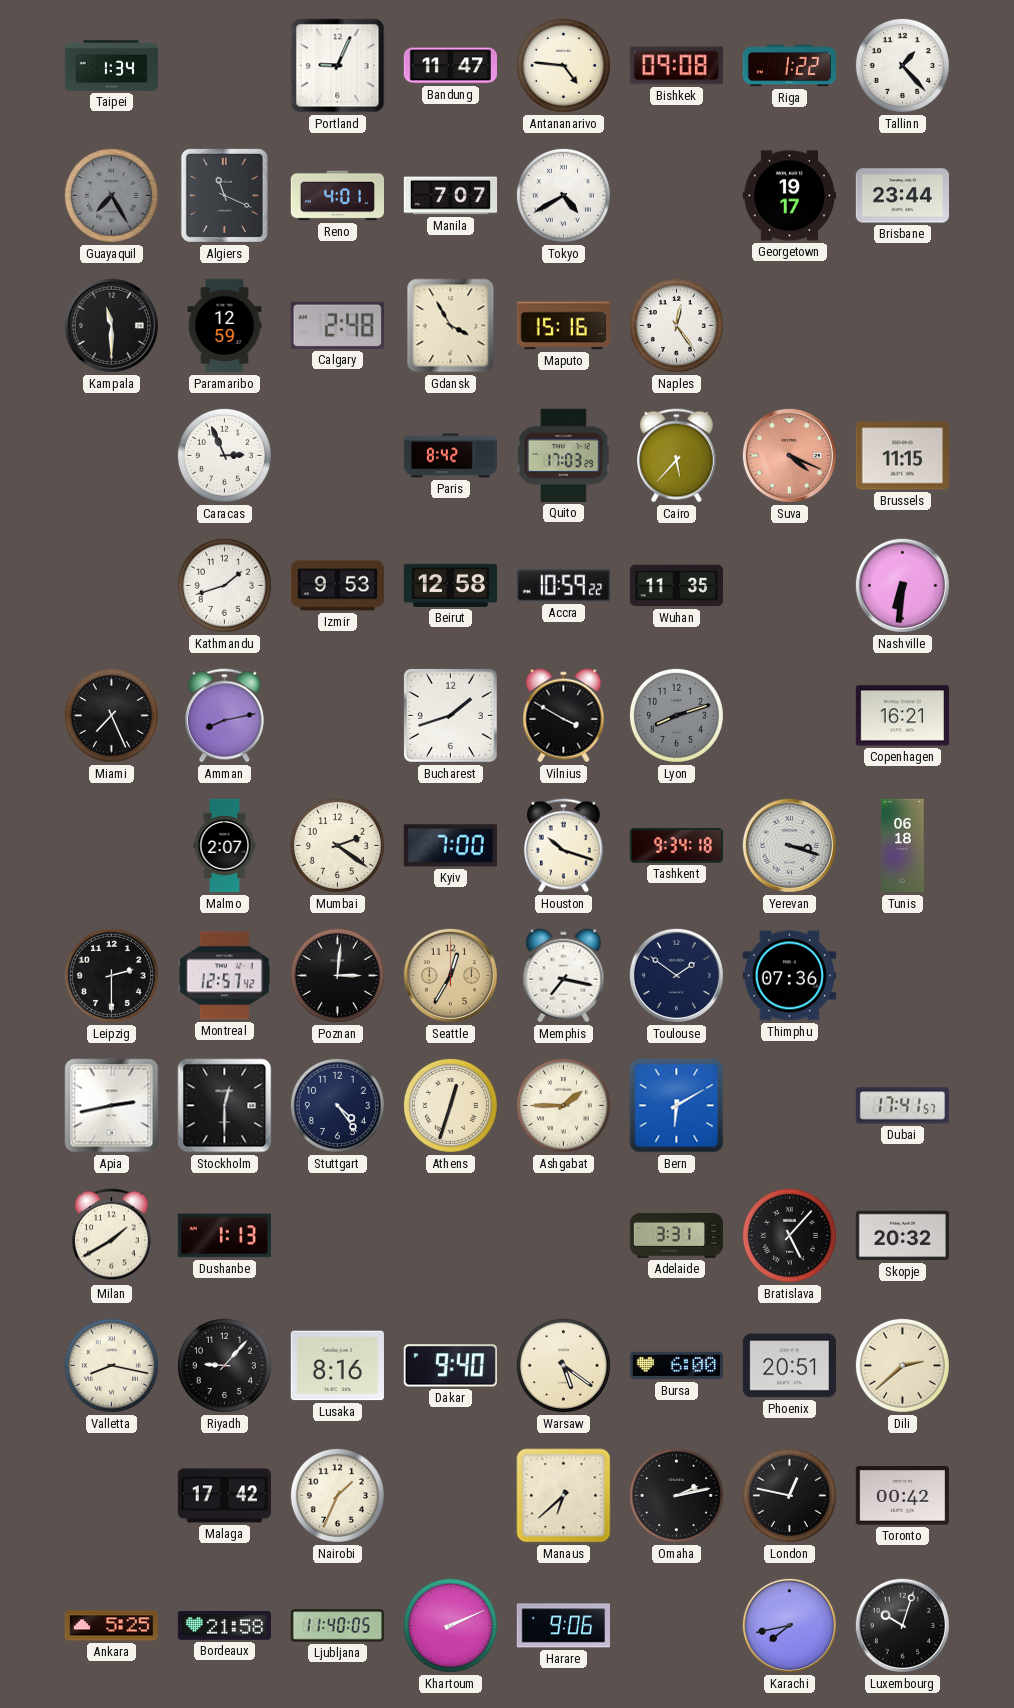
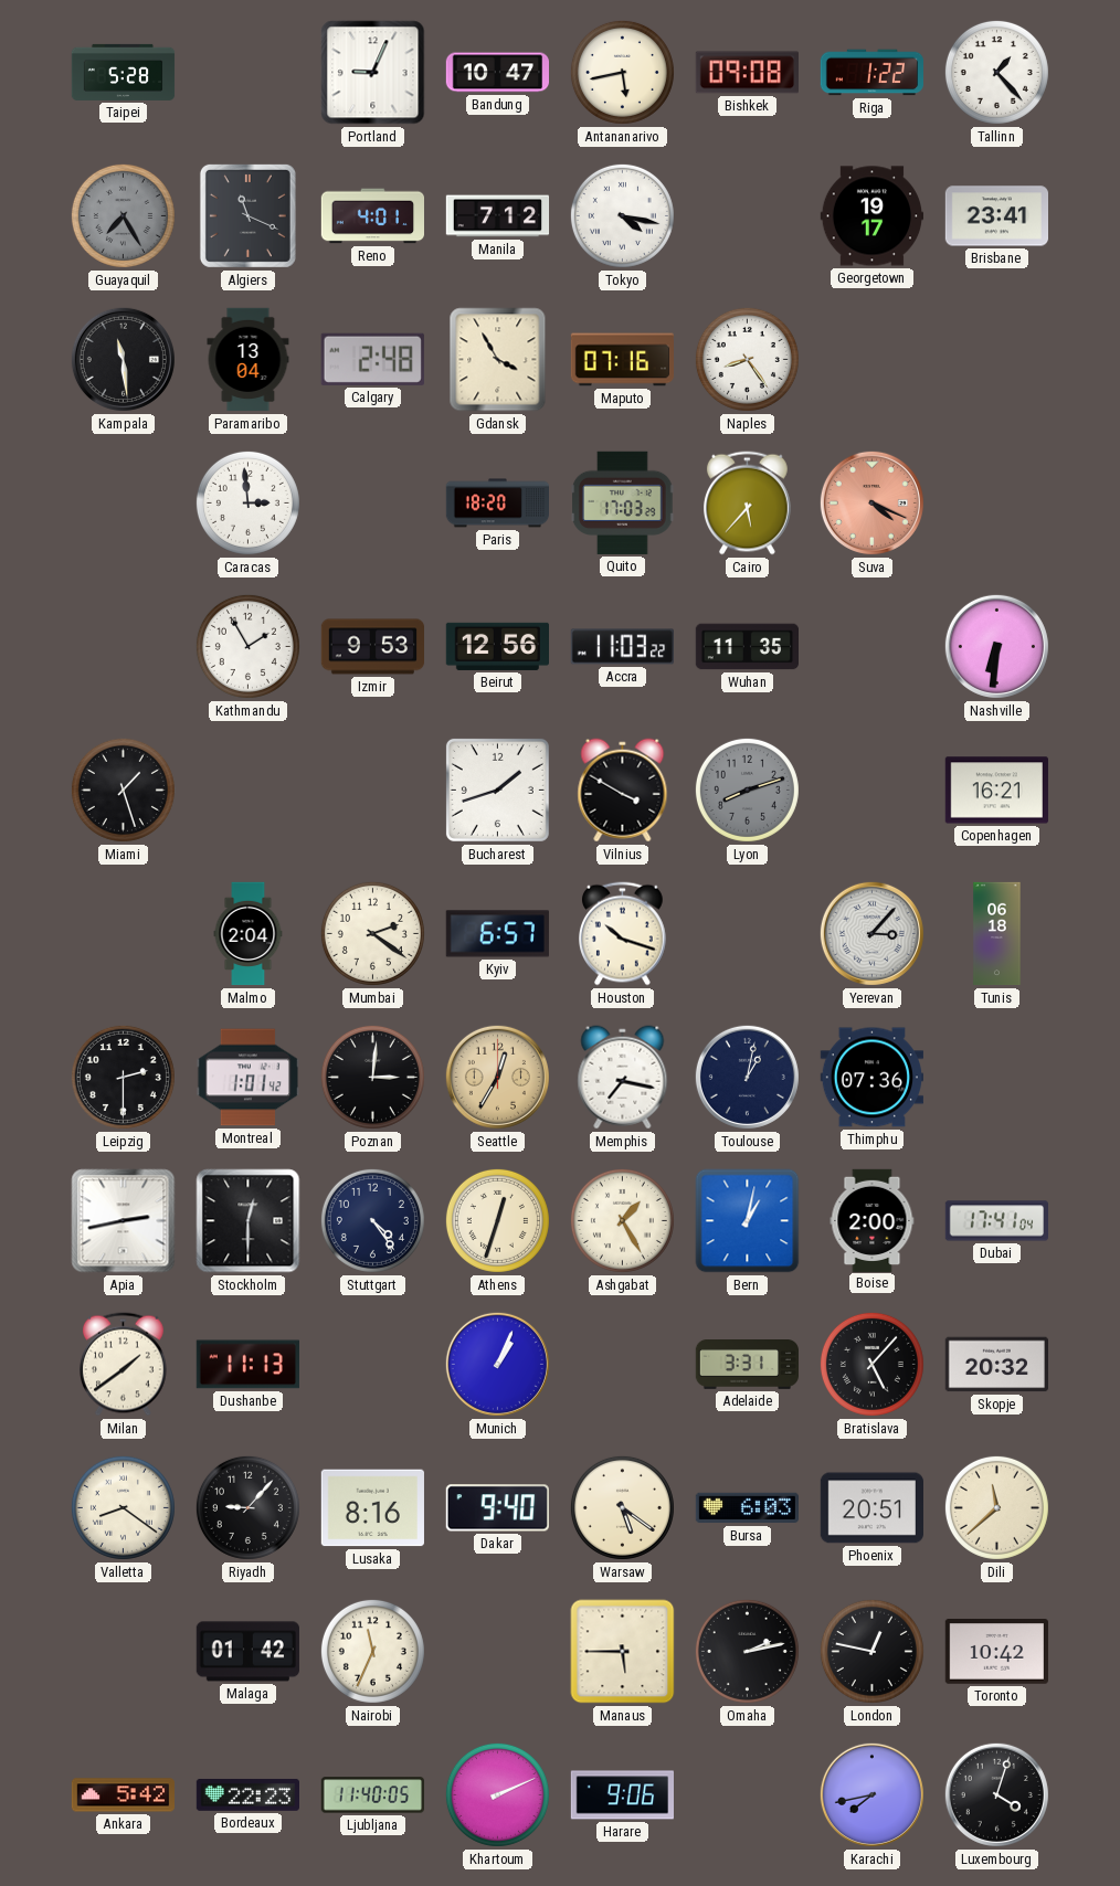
Taipei: 1:34 -> 5:28
Bandung: 11:47 -> 10:47
Antananarivo: 4:46 -> 5:43
Manila: 7:07 -> 7:12
Tokyo: 4:40 -> 4:17
Brisbane: 23:44 -> 23:41
Kampala: 11:30 -> 11:29
Paramaribo: 12:59 -> 13:04
Maputo: 15:16 -> 07:16
Naples: 12:24 -> 8:24
Caracas: 2:56 -> 2:59
Paris: 8:42 -> 18:20
Brussels: 11:15 -> none
Kathmandu: 1:42 -> 1:55
Beirut: 12:58 -> 12:56
Accra: 10:59 -> 11:03
Miami: 7:26 -> 1:27
Amman: 8:13 -> none
Malmo: 2:07 -> 2:04
Kyiv: 7:00 -> 6:57
Tashkent: 9:34 -> none
Yerevan: 3:18 -> 3:07
Montreal: 12:57 -> 1:01
Toulouse: 1:51 -> 1:02
Ashgabat: 1:45 -> 1:25
Bern: 6:10 -> 1:02
Boise: none -> 2:00
Dubai: 17:41:57 -> 17:41:04
Milan: 1:40 -> 1:39
Dushanbe: 1:13 -> 11:13
Munich: none -> 1:04
Valletta: 8:17 -> 8:21
Bursa: 6:00 -> 6:03
Dili: 2:38 -> 11:38
Malaga: 17:42 -> 01:42
Nairobi: 1:34 -> 11:34
Manaus: 6:38 -> 5:45
Toronto: 00:42 -> 10:42
Ankara: 5:25 -> 5:42
Bordeaux: 21:58 -> 22:23
Luxembourg: 10:03 -> 4:03
